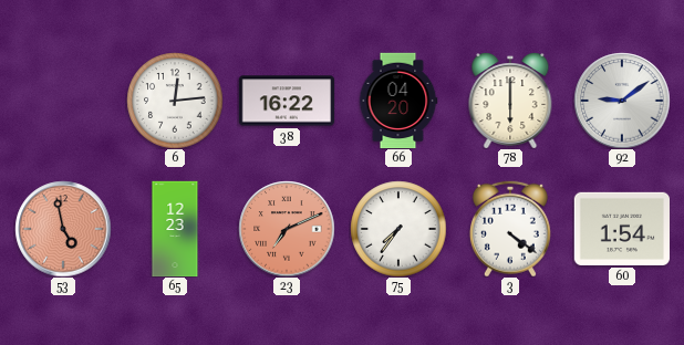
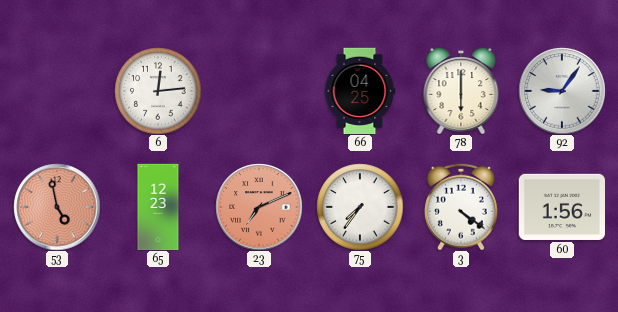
38: 16:22 -> none
66: 04:20 -> 04:25
92: 9:09 -> 9:06
60: 1:54 -> 1:56
